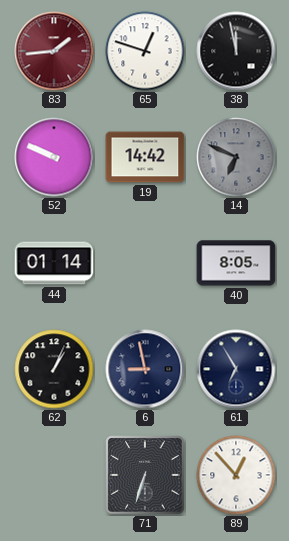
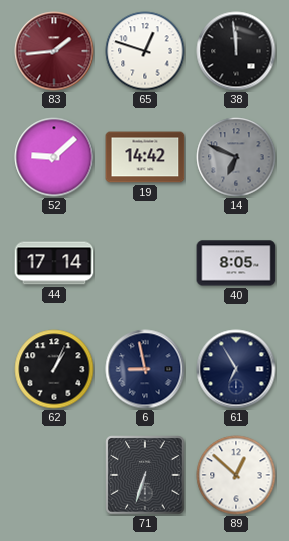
38: 11:58 -> 11:59
52: 9:49 -> 9:08
44: 01:14 -> 17:14
89: 12:53 -> 12:52
